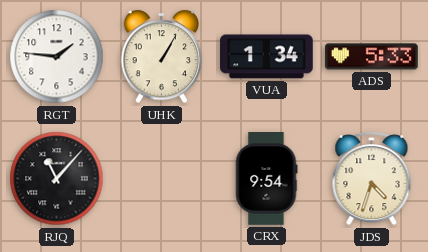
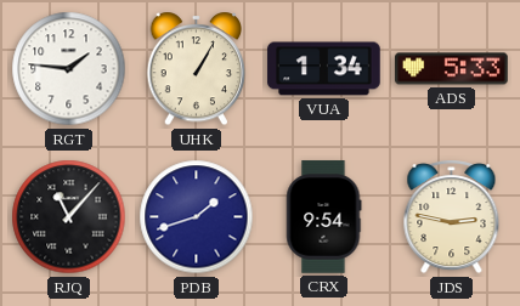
PDB: none -> 1:42
JDS: 4:33 -> 2:47
